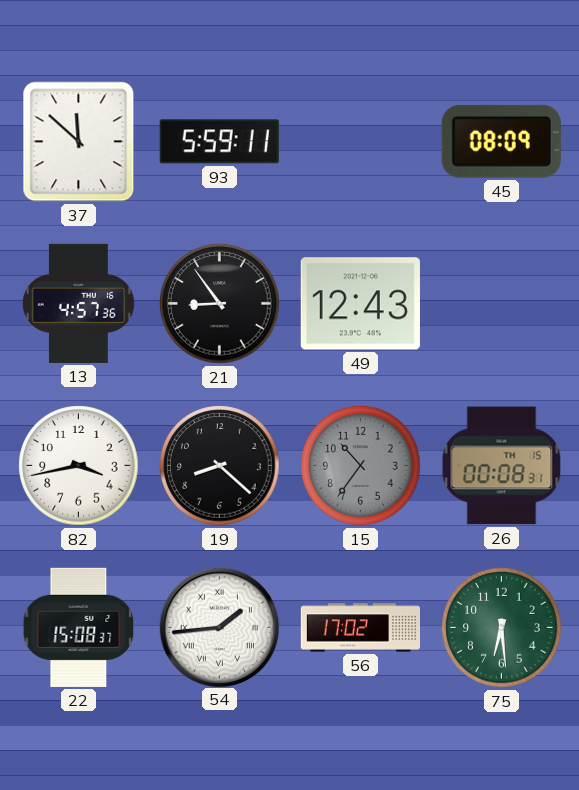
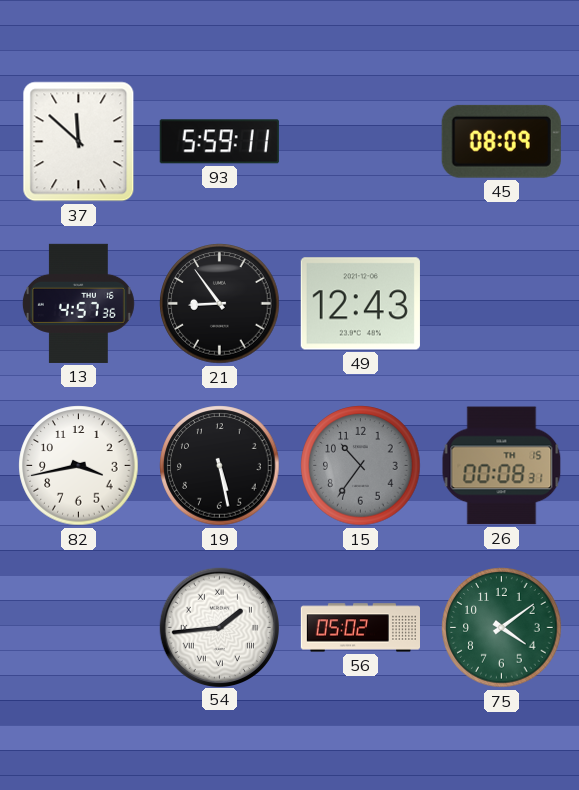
19: 8:22 -> 5:28
22: 15:08 -> none
56: 17:02 -> 05:02
75: 6:29 -> 4:09
